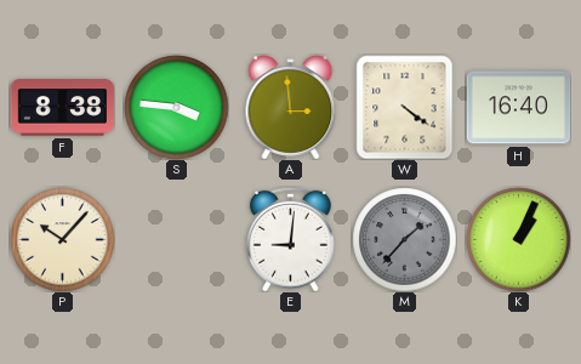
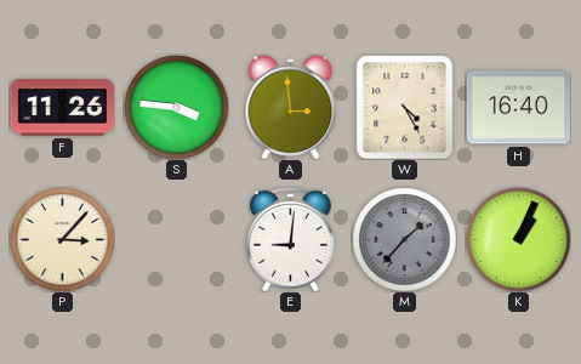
F: 8:38 -> 11:26
W: 4:21 -> 4:25
P: 10:07 -> 3:07
